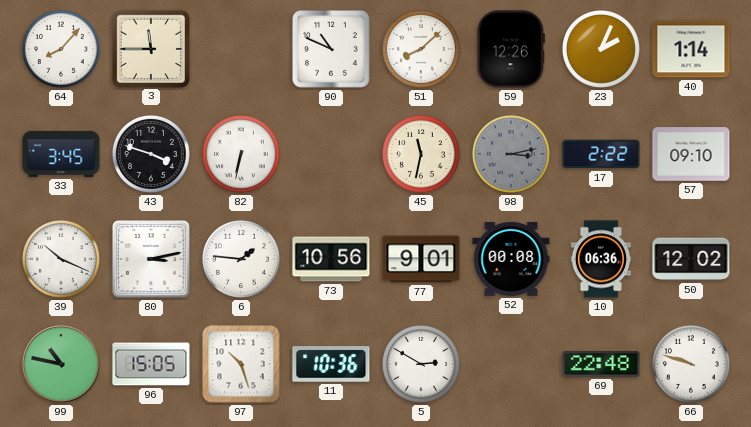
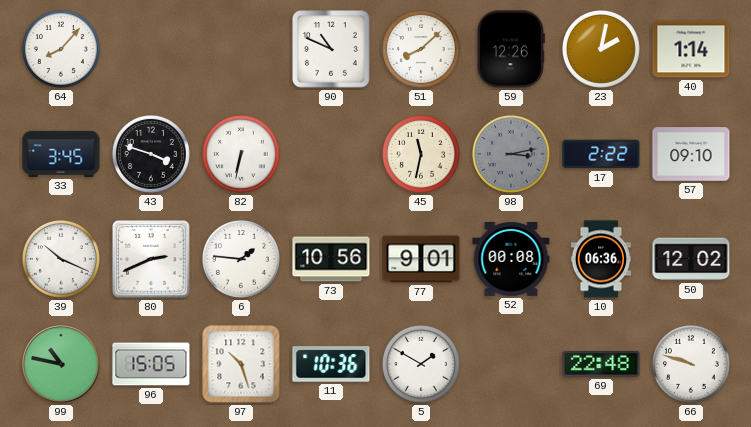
3: 11:45 -> none
23: 2:04 -> 2:02
80: 3:13 -> 2:41
5: 2:50 -> 1:50
